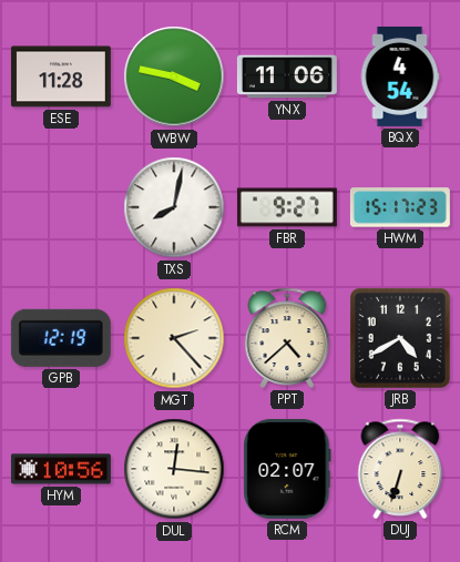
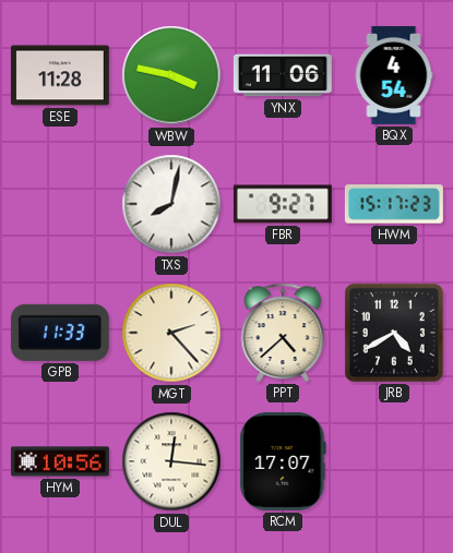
GPB: 12:19 -> 11:33
RCM: 02:07 -> 17:07
DUJ: 6:33 -> none
